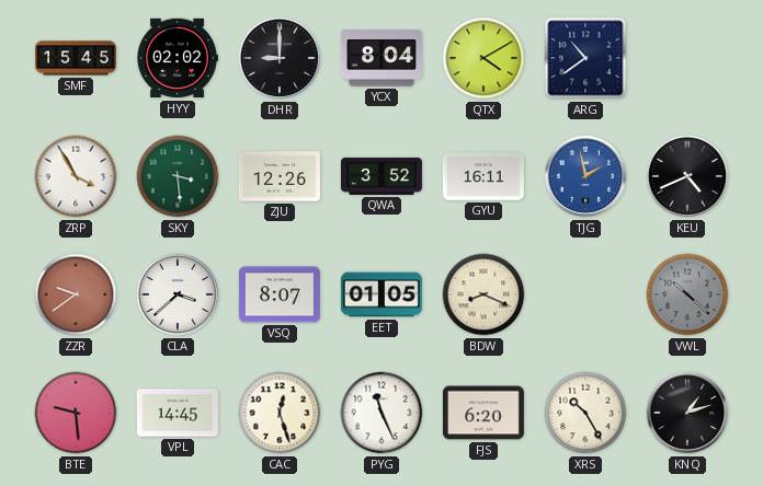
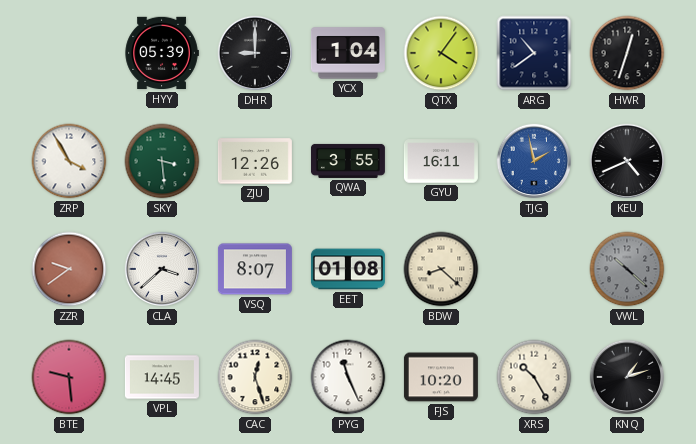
SMF: 15:45 -> none
HYY: 02:02 -> 05:39
YCX: 8:04 -> 1:04
QTX: 4:10 -> 4:06
HWR: none -> 12:33
QWA: 3:52 -> 3:55
EET: 01:05 -> 01:08
BDW: 8:19 -> 8:22
FJS: 6:20 -> 10:20
